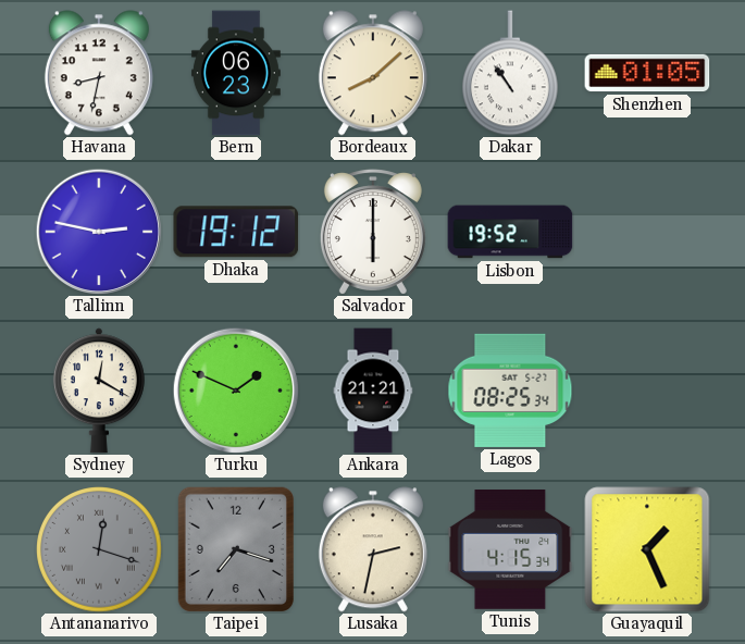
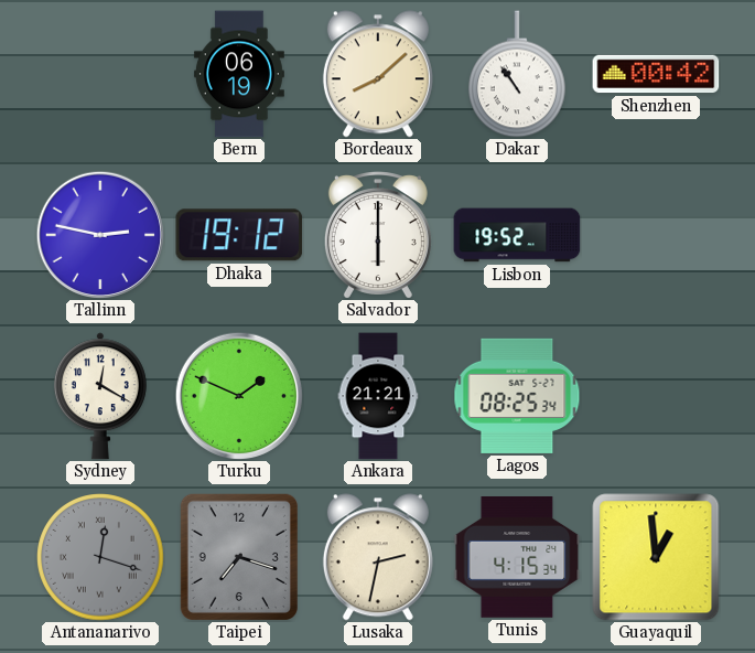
Havana: 8:32 -> none
Bern: 06:23 -> 06:19
Shenzhen: 01:05 -> 00:42
Guayaquil: 1:26 -> 12:59
